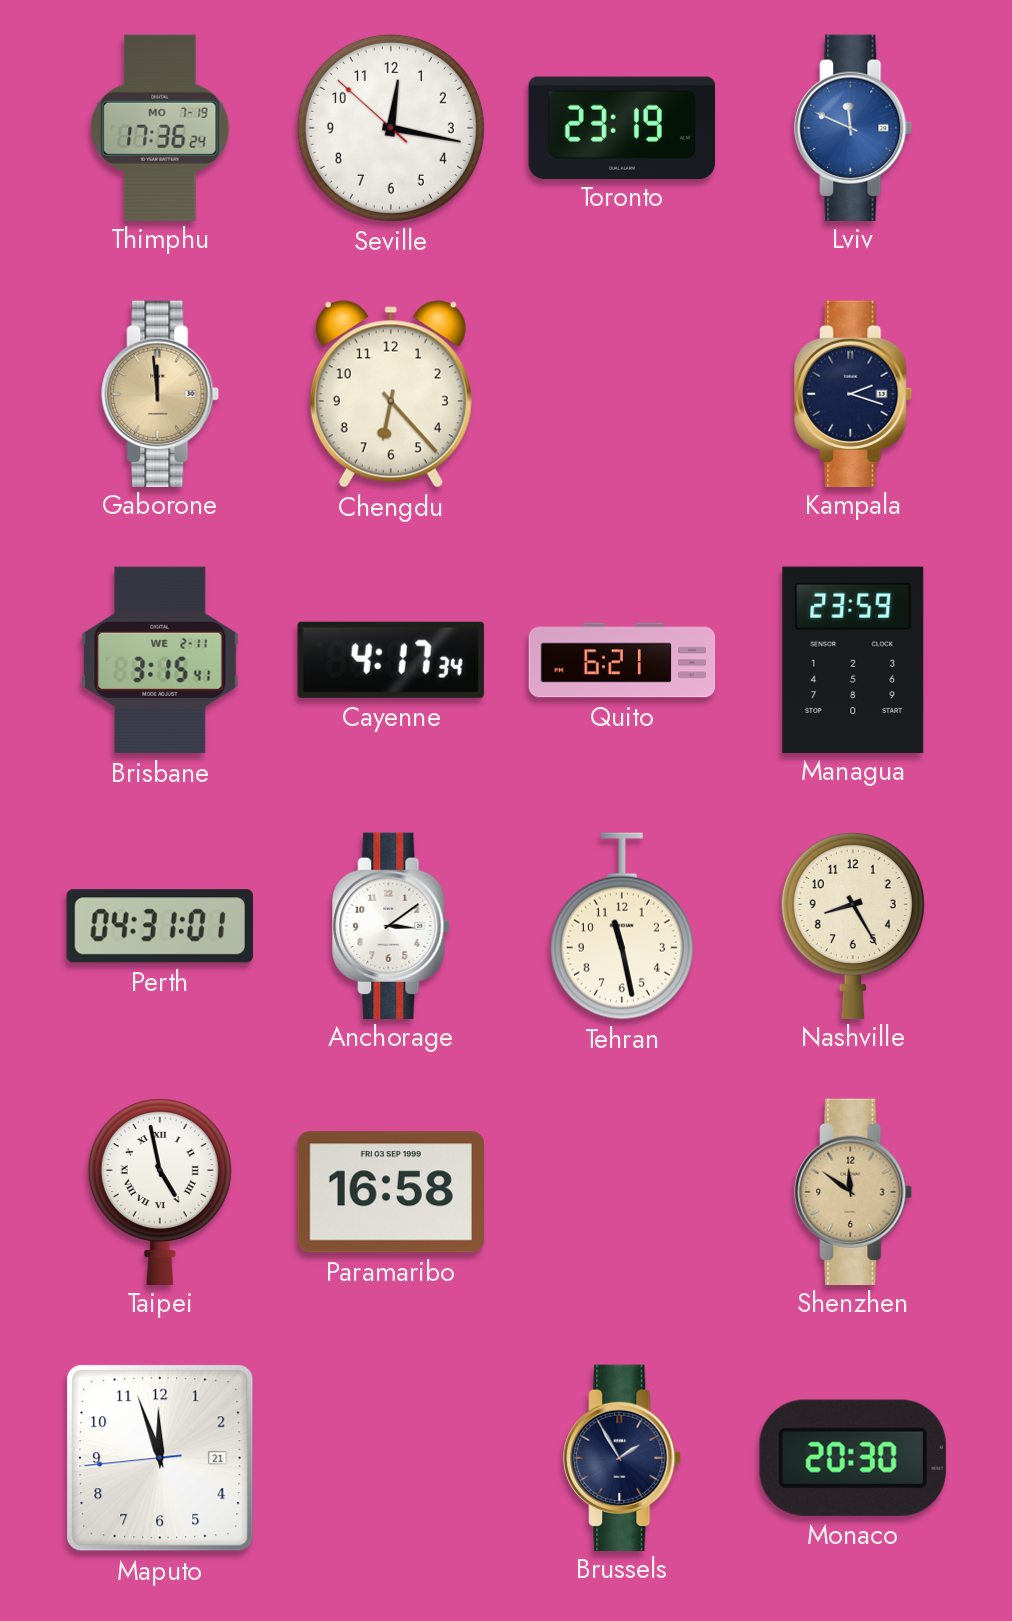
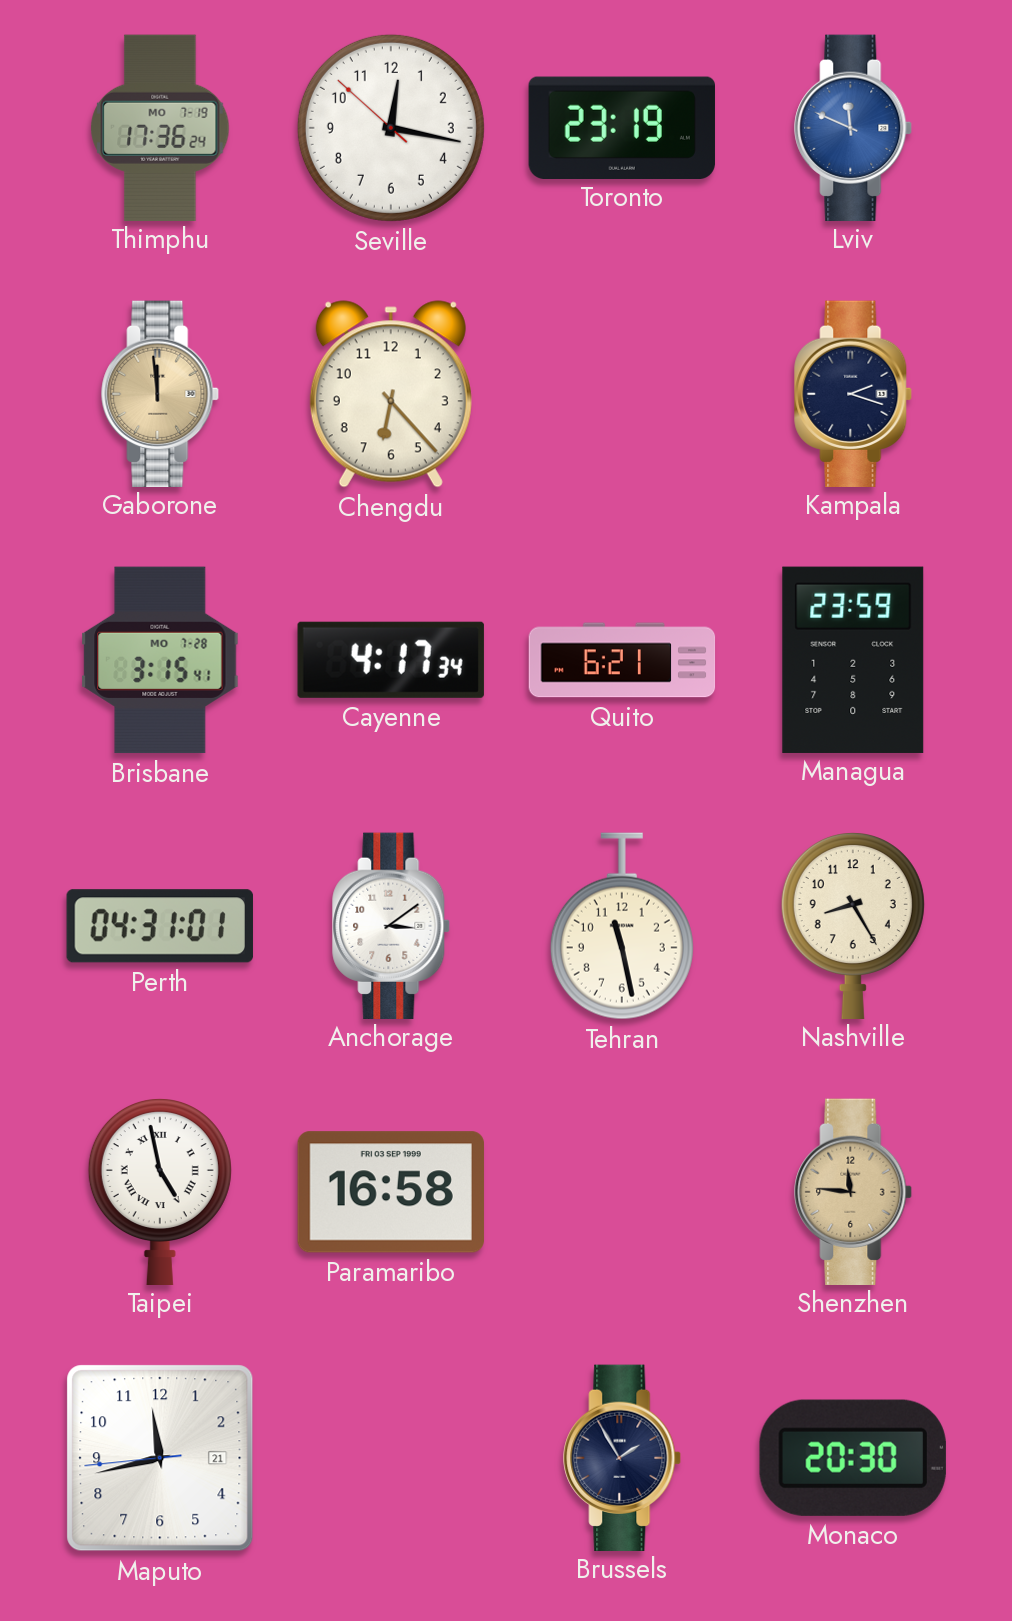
Brisbane date: WE 2-11 -> MO 7-28
Shenzhen: 11:51 -> 11:46
Maputo: 11:56 -> 11:42
